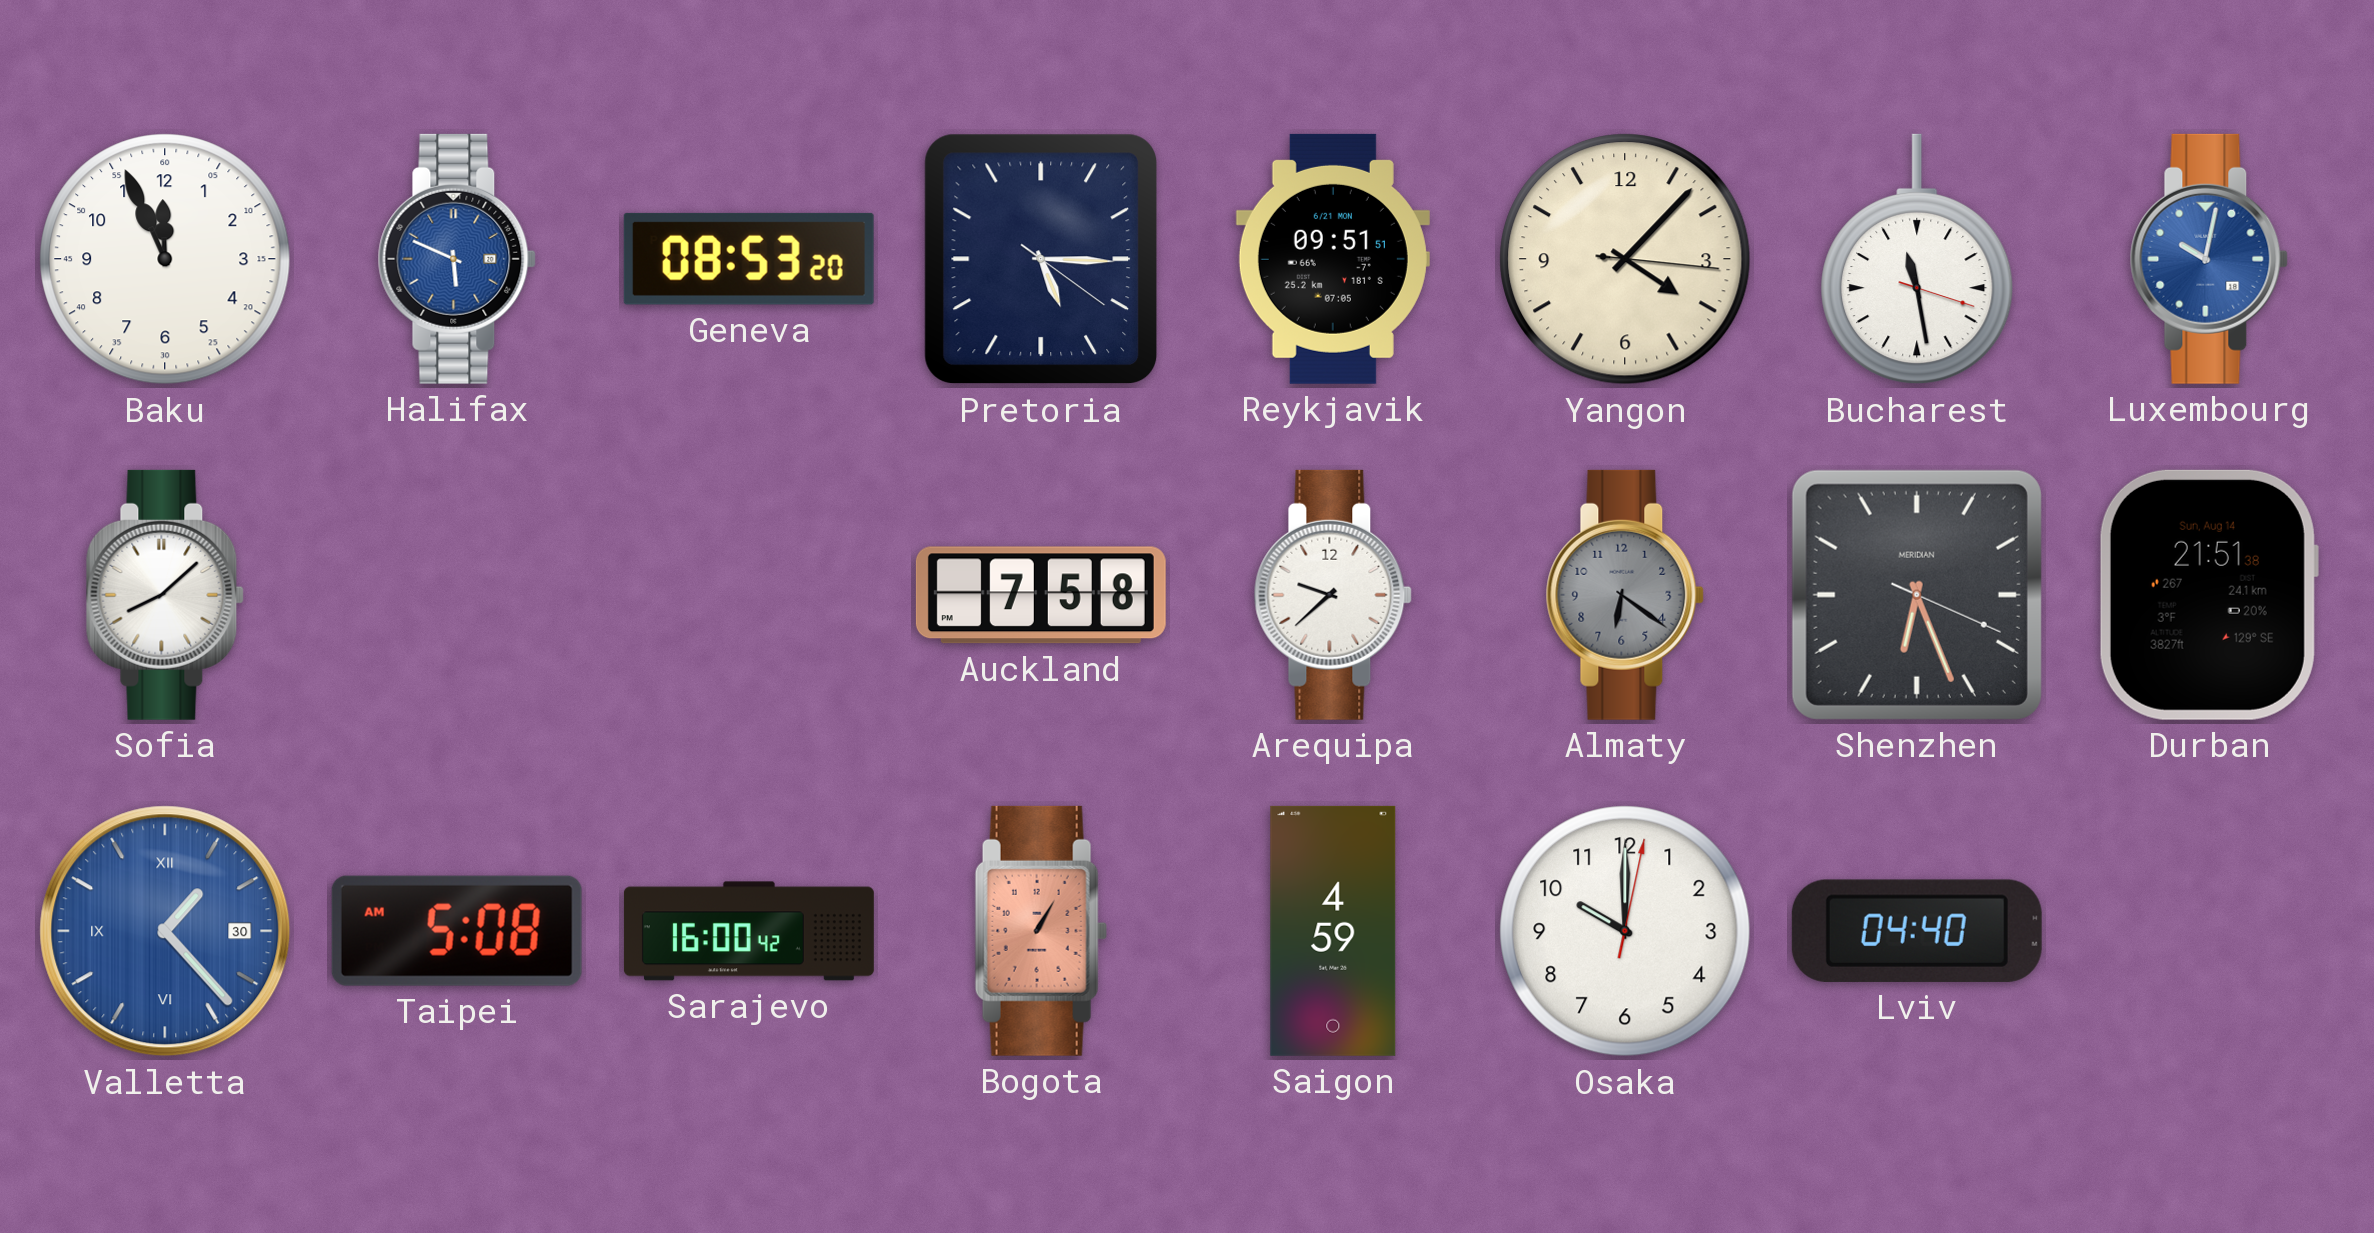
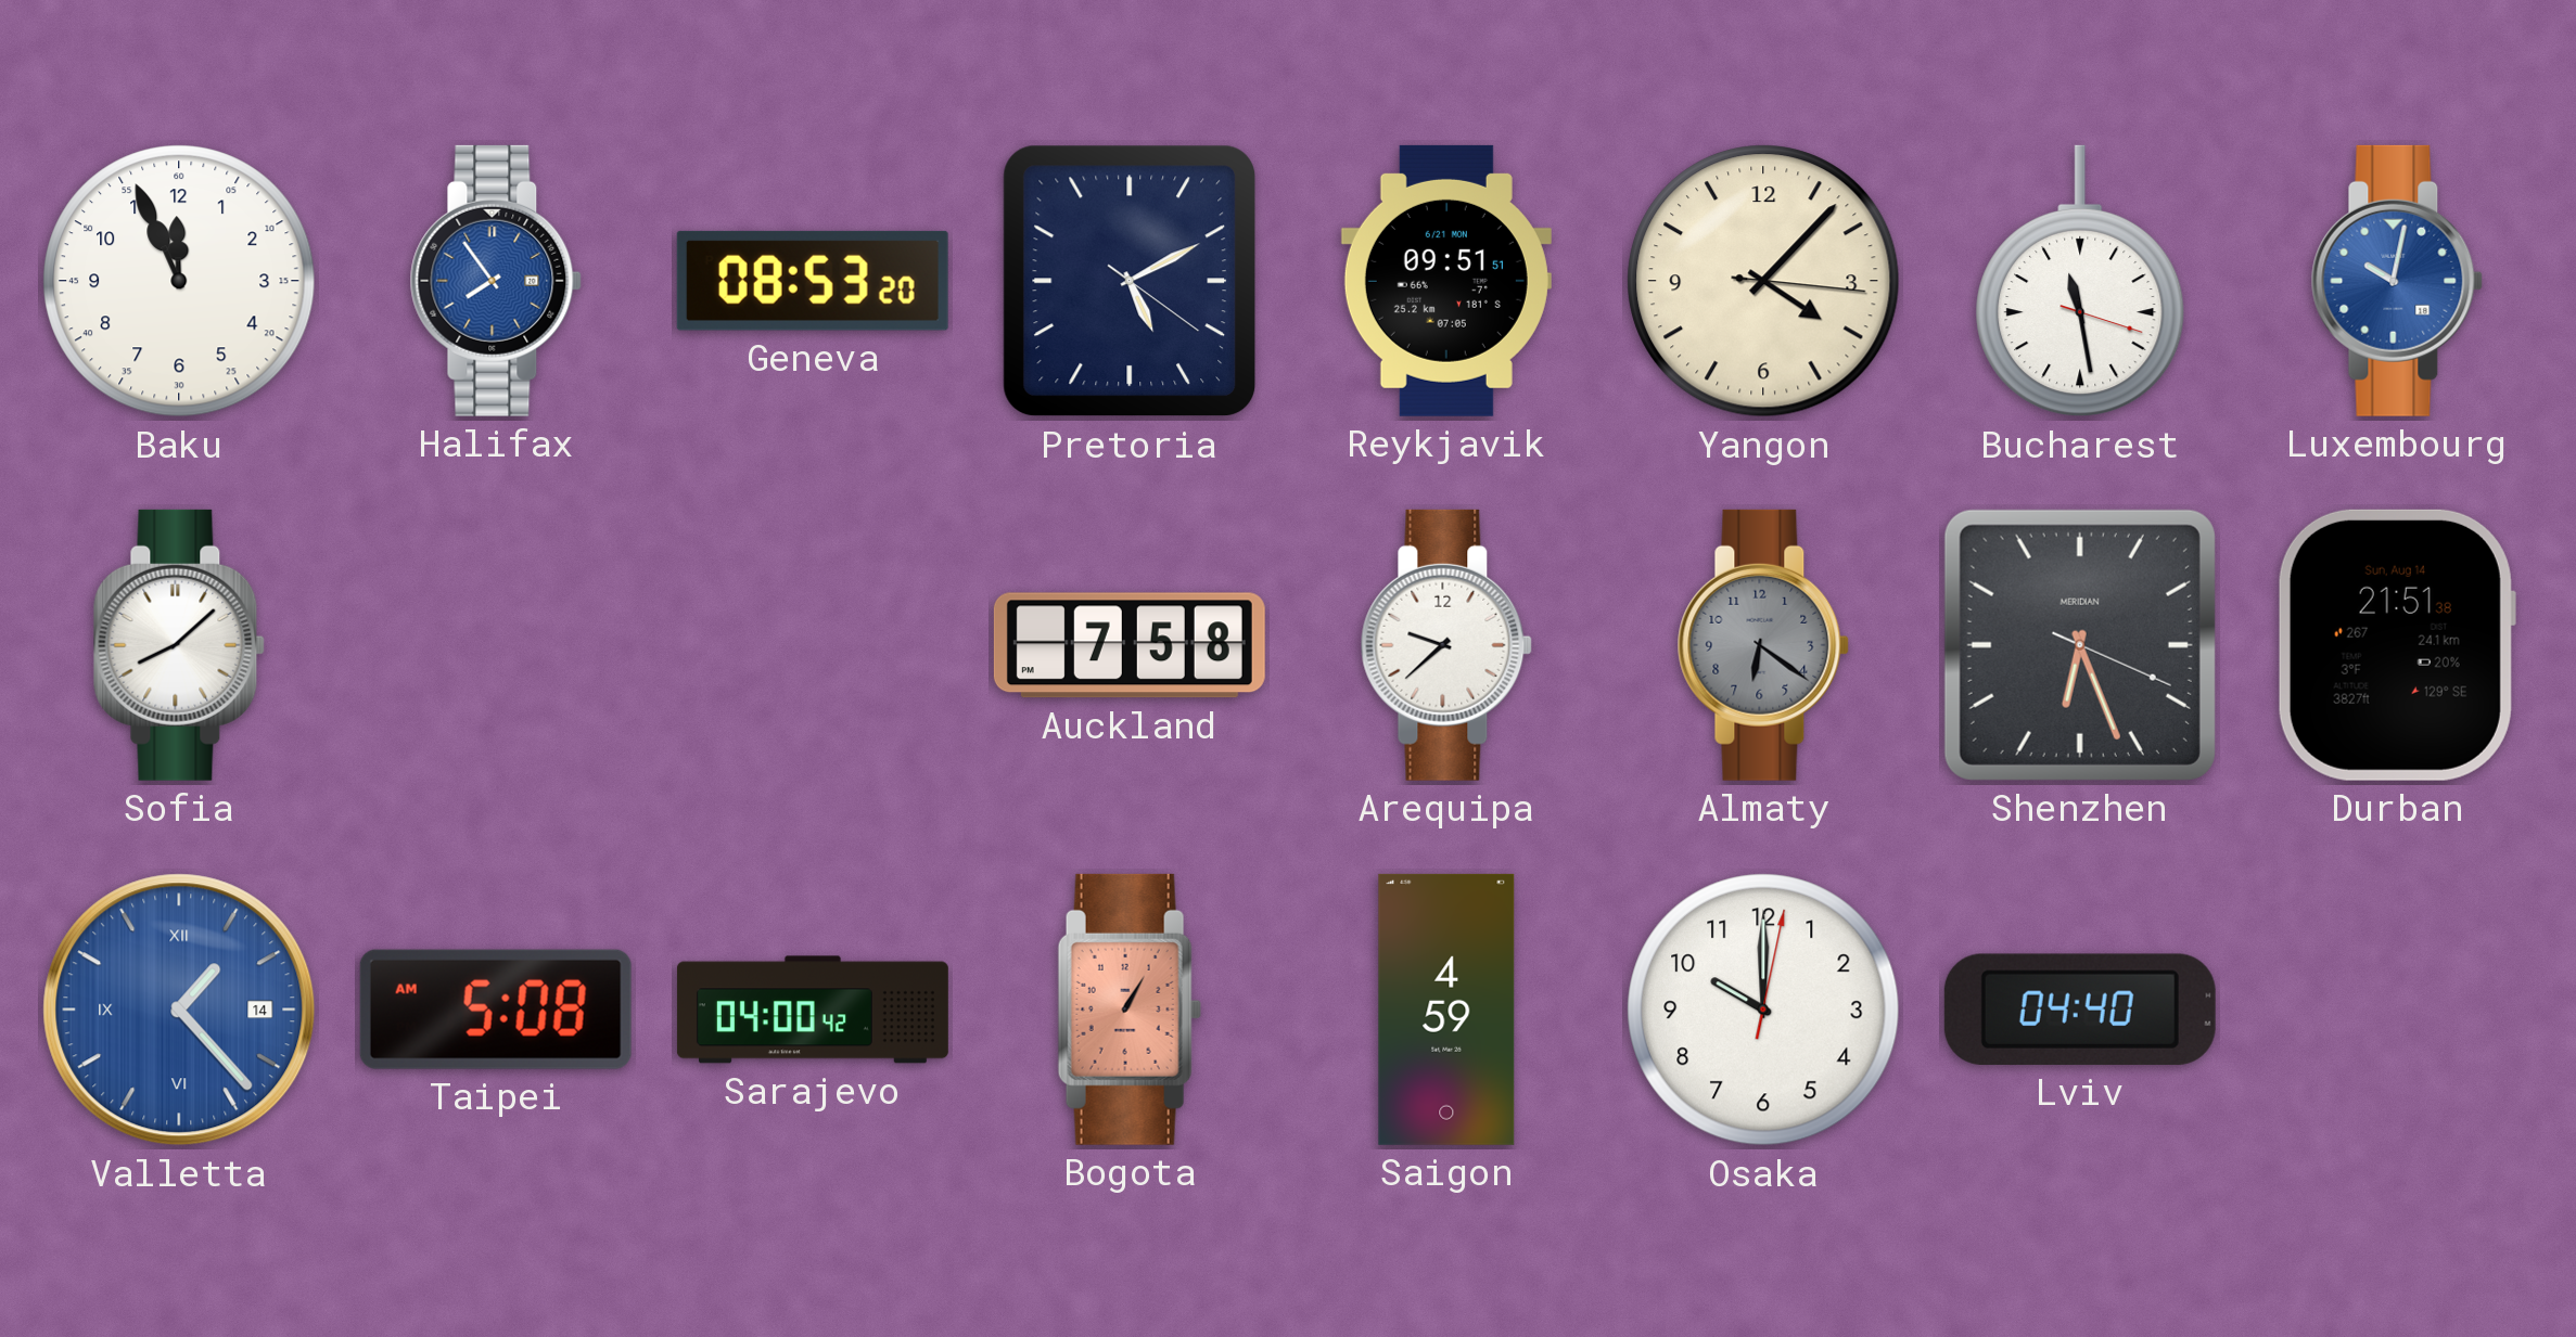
Halifax: 5:49 -> 7:54
Pretoria: 5:15 -> 5:10
Valletta date: 30 -> 14
Sarajevo: 16:00 -> 04:00
